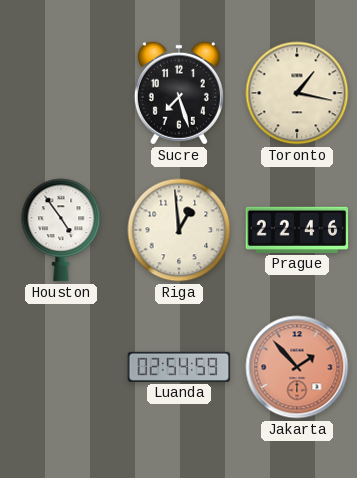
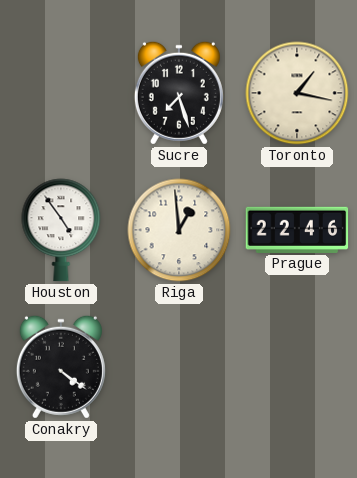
Conakry: none -> 4:21
Luanda: 02:54 -> none
Jakarta: 1:53 -> none
